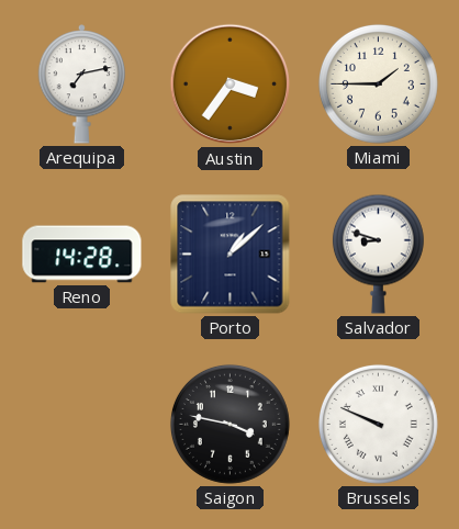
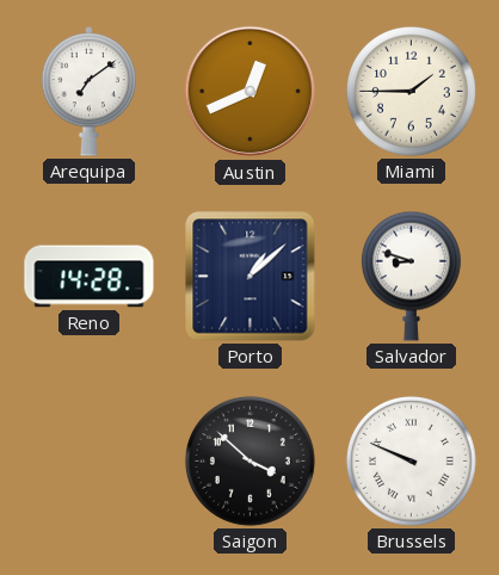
Arequipa: 7:13 -> 7:09
Austin: 3:36 -> 12:41
Saigon: 3:47 -> 3:52
